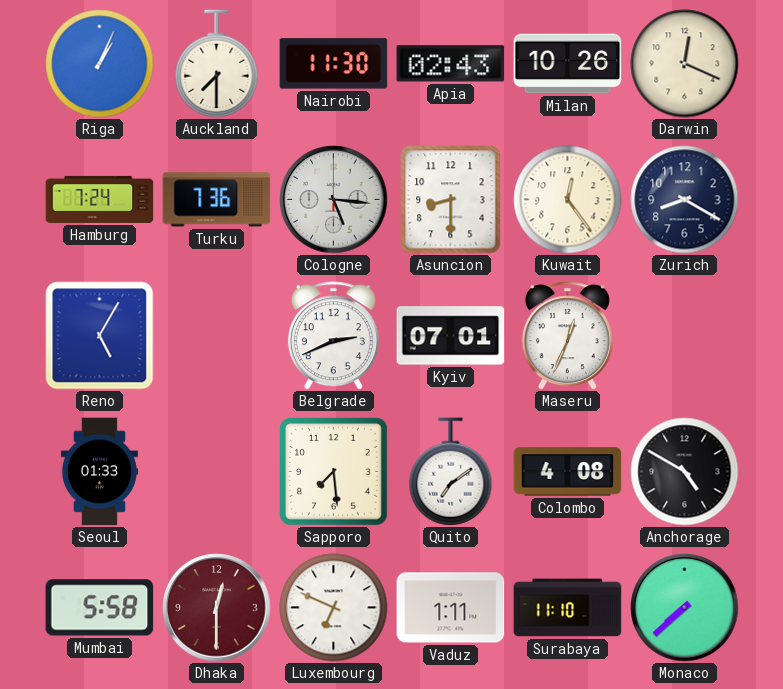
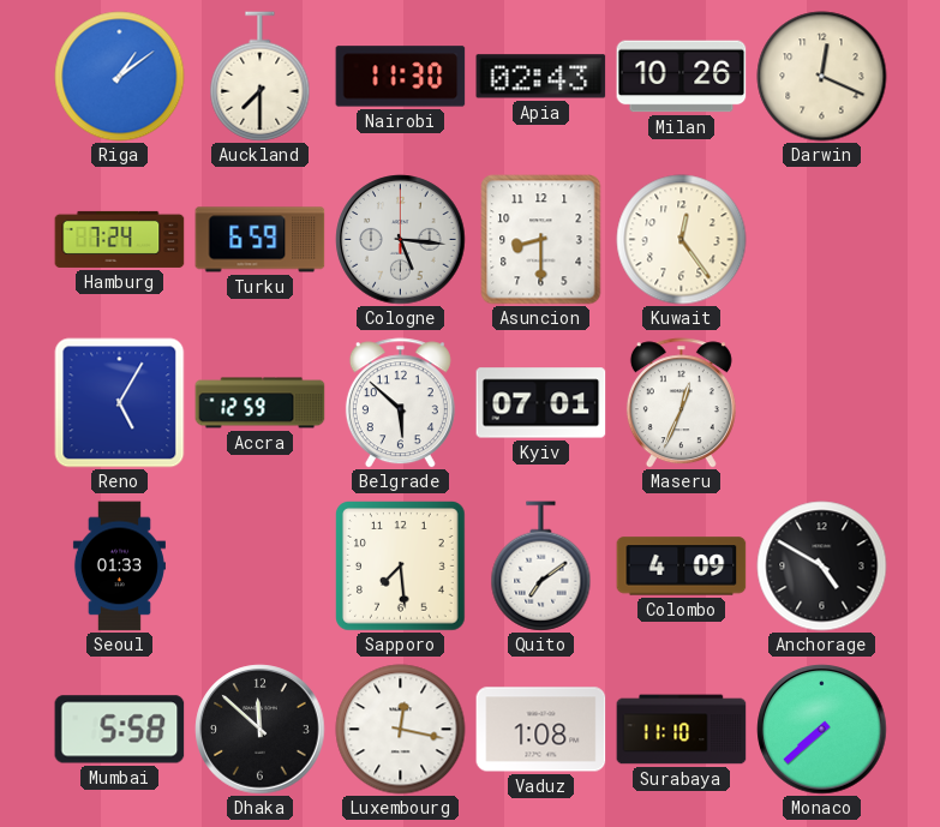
Riga: 1:04 -> 1:09
Turku: 7:36 -> 6:59
Zurich: 8:20 -> none
Accra: none -> 12:59
Belgrade: 2:41 -> 5:52
Colombo: 4:08 -> 4:09
Dhaka: 12:30 -> 11:52
Dhaka dial: burgundy -> black
Luxembourg: 6:49 -> 12:17
Vaduz: 1:11 -> 1:08
